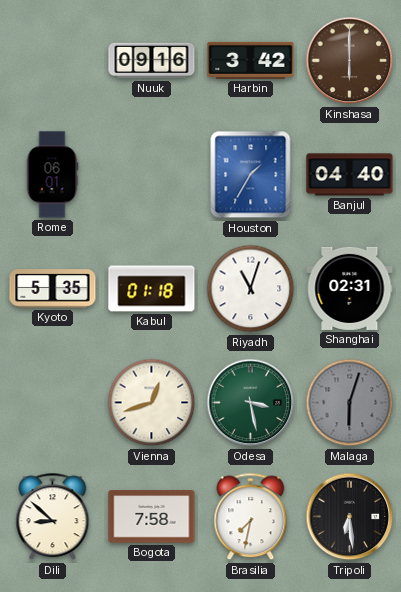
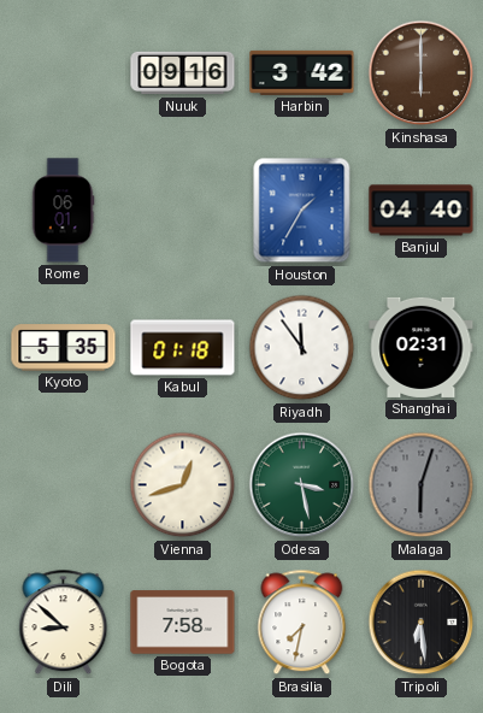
Riyadh: 11:03 -> 11:54
